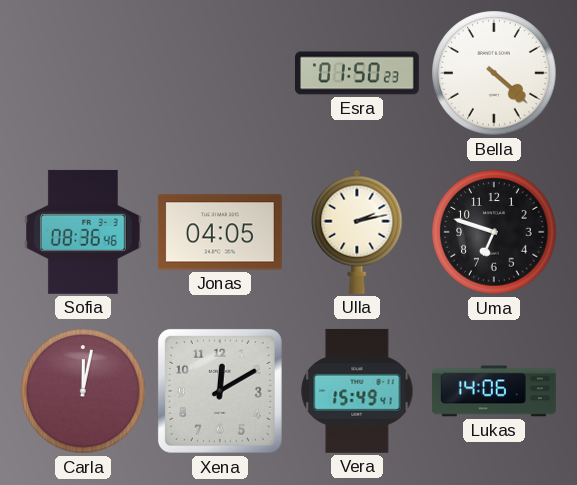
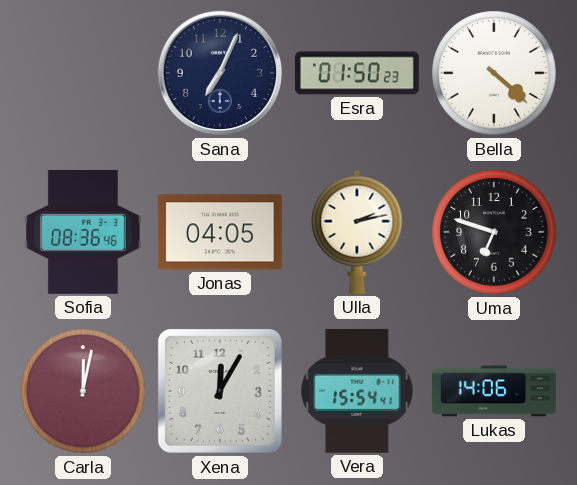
Sana: none -> 7:04
Xena: 12:10 -> 12:05
Vera: 15:49 -> 15:54
